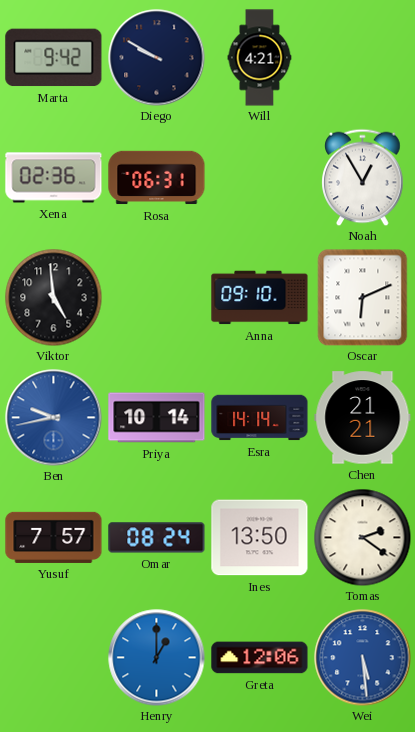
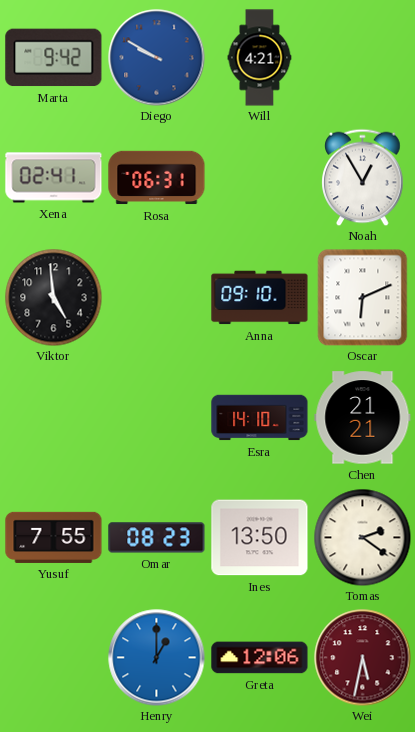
Diego dial: navy -> blue
Xena: 02:36 -> 02:41
Ben: 9:43 -> none
Priya: 10:14 -> none
Esra: 14:14 -> 14:10
Yusuf: 7:57 -> 7:55
Omar: 08:24 -> 08:23
Wei: 5:29 -> 5:32
Wei dial: blue -> burgundy
